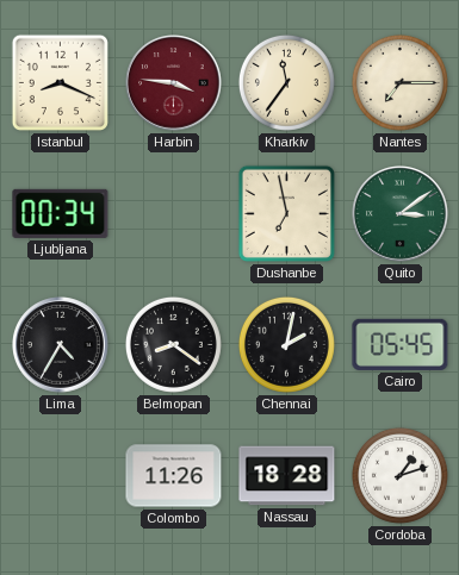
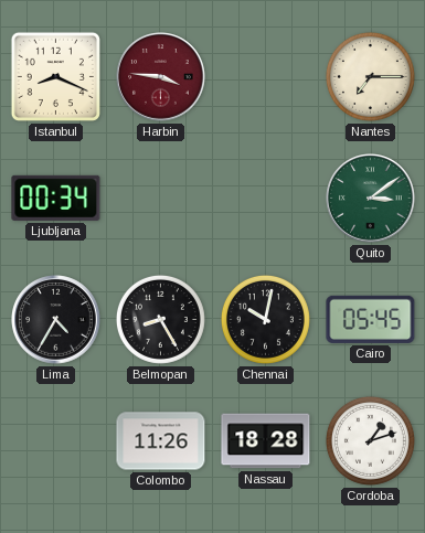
Kharkiv: 11:36 -> none
Dushanbe: 6:58 -> none
Belmopan: 8:21 -> 8:25
Chennai: 2:02 -> 10:02
